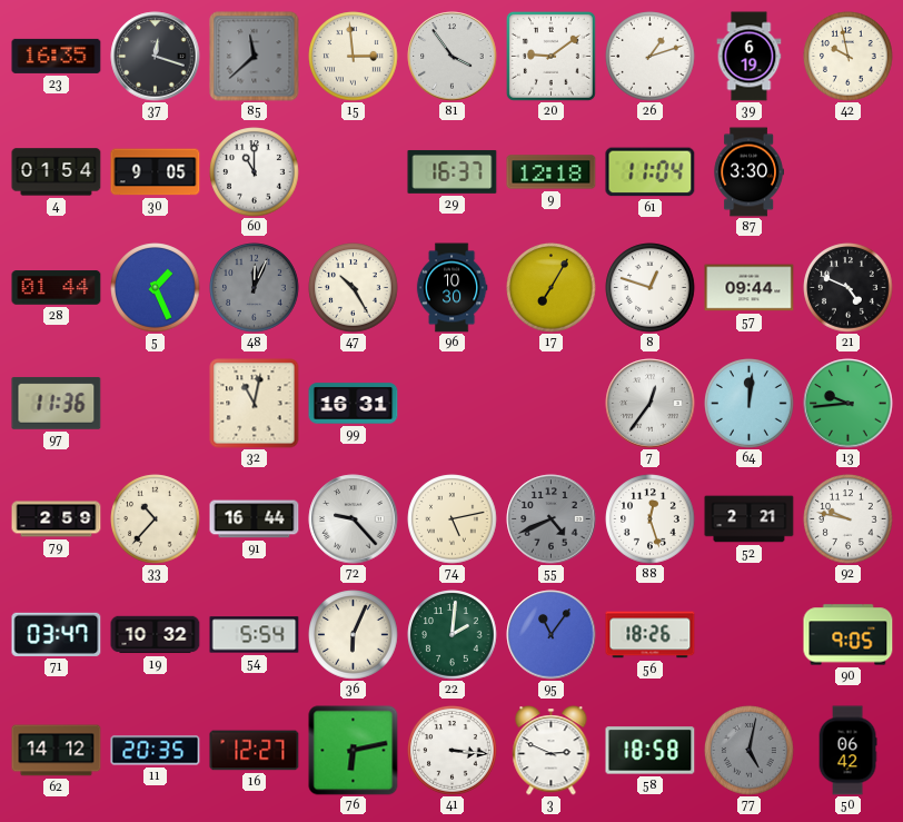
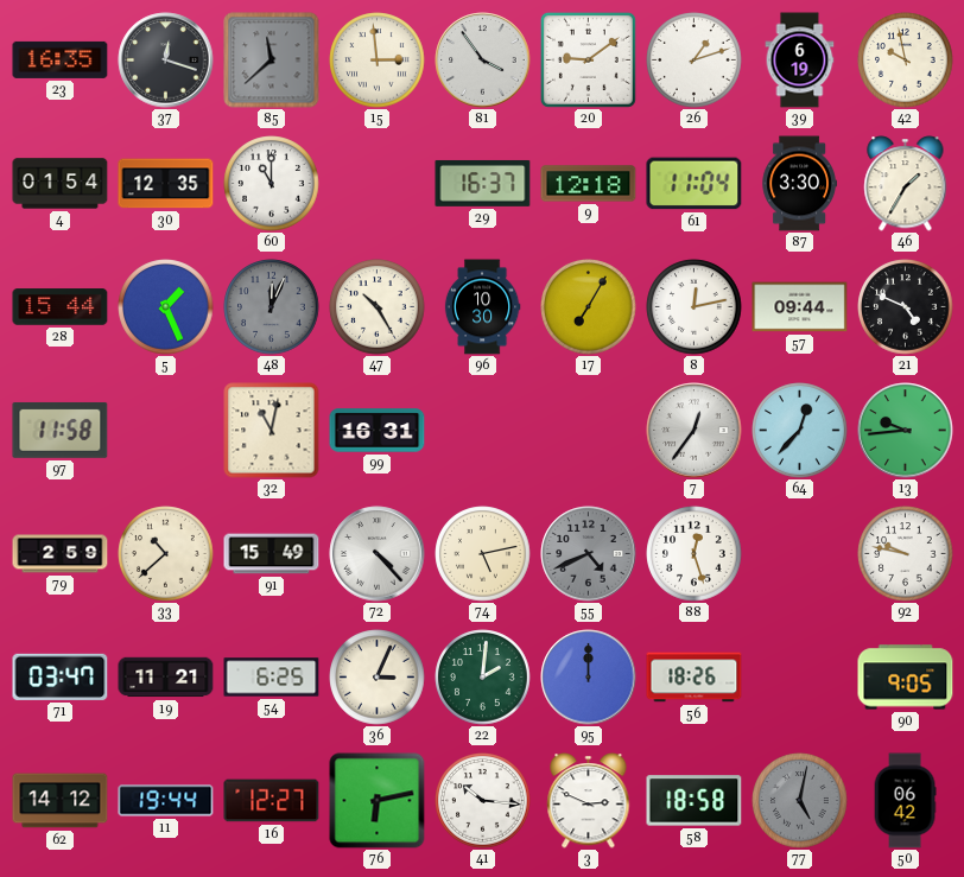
30: 9:05 -> 12:35
46: none -> 1:35
28: 01:44 -> 15:44
8: 12:48 -> 12:13
97: 11:36 -> 11:58
64: 12:01 -> 12:37
33: 10:37 -> 10:38
91: 16:44 -> 15:49
72: 9:23 -> 4:23
52: 2:21 -> none
19: 10:32 -> 11:21
54: 5:54 -> 6:25
36: 6:04 -> 3:04
95: 11:06 -> 12:00
11: 20:35 -> 19:44
41: 3:16 -> 10:16
